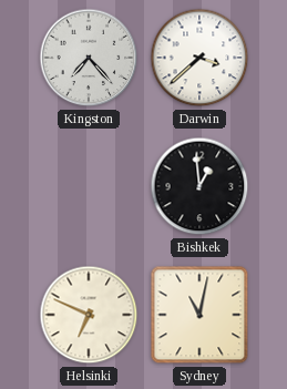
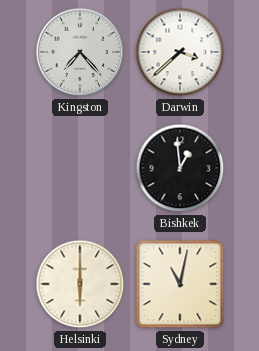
Helsinki: 6:49 -> 6:00
